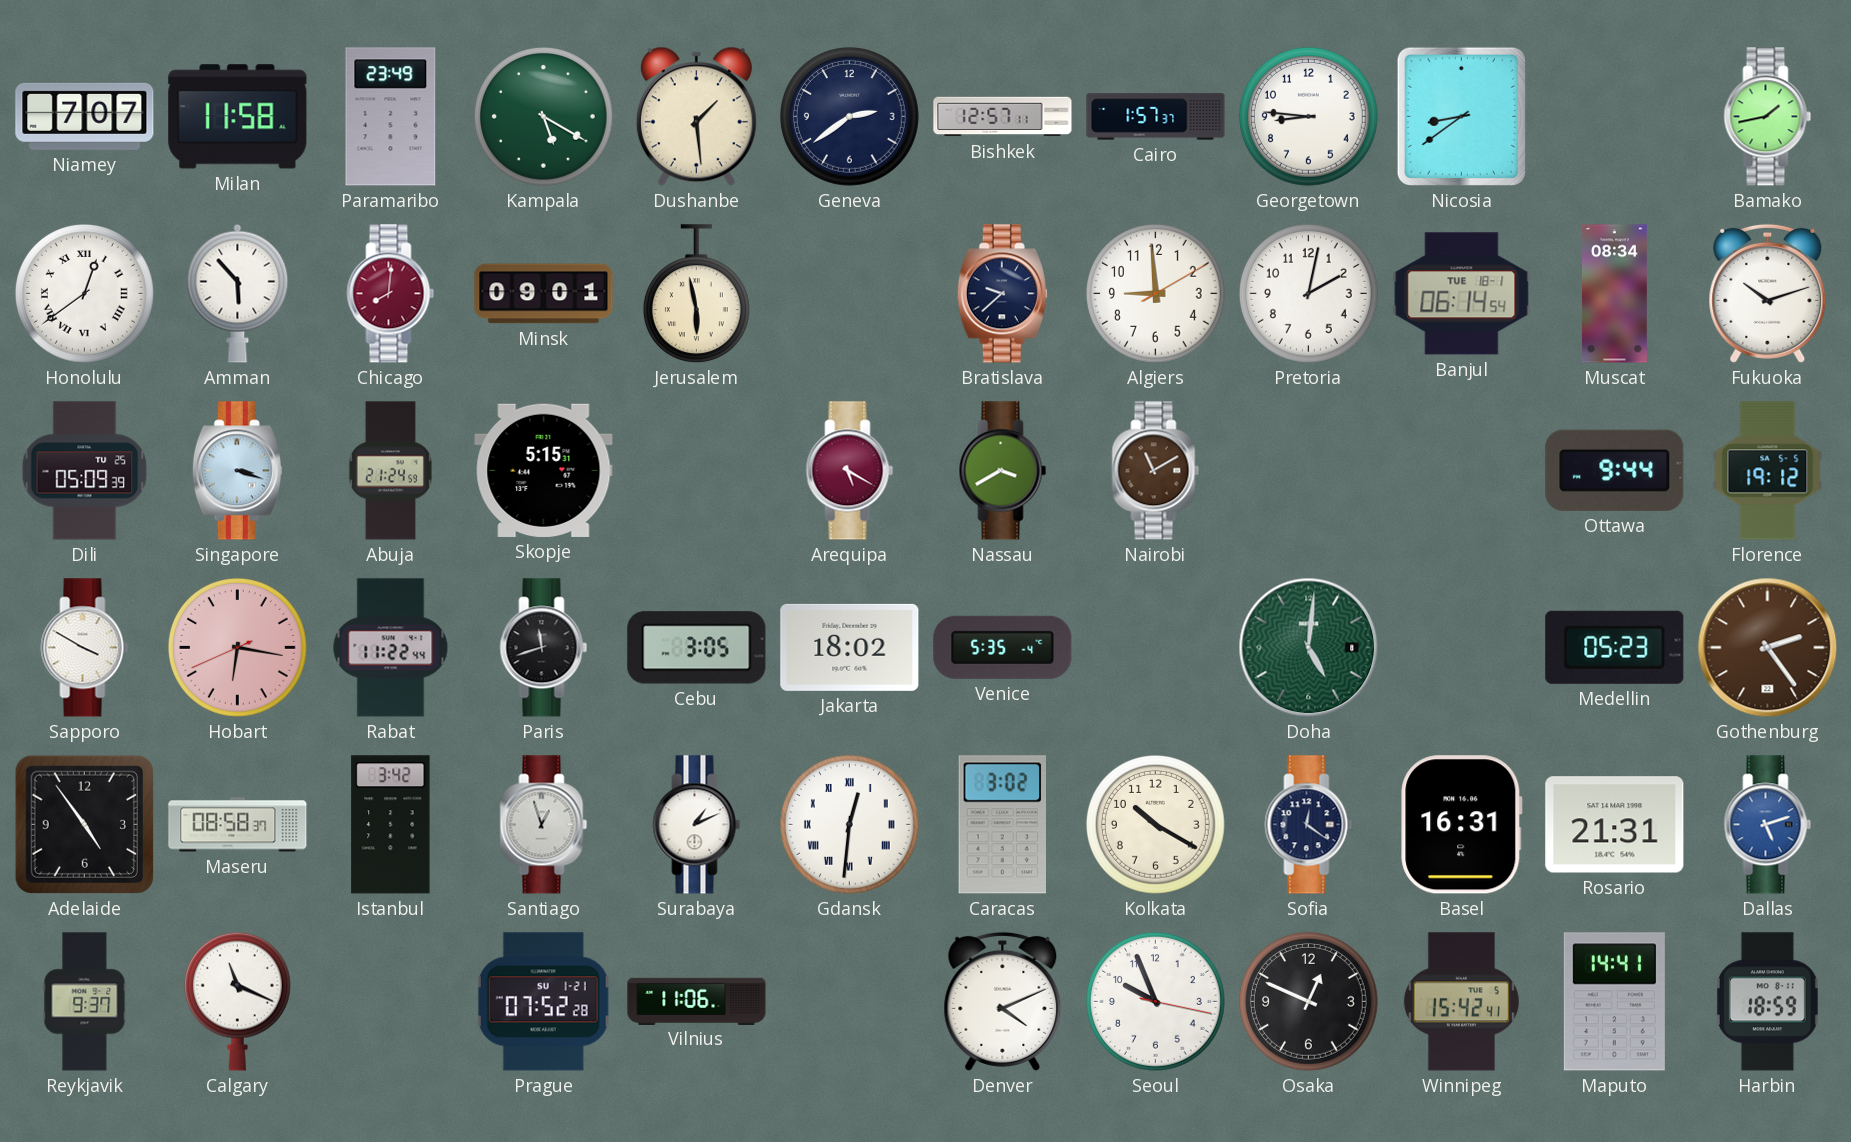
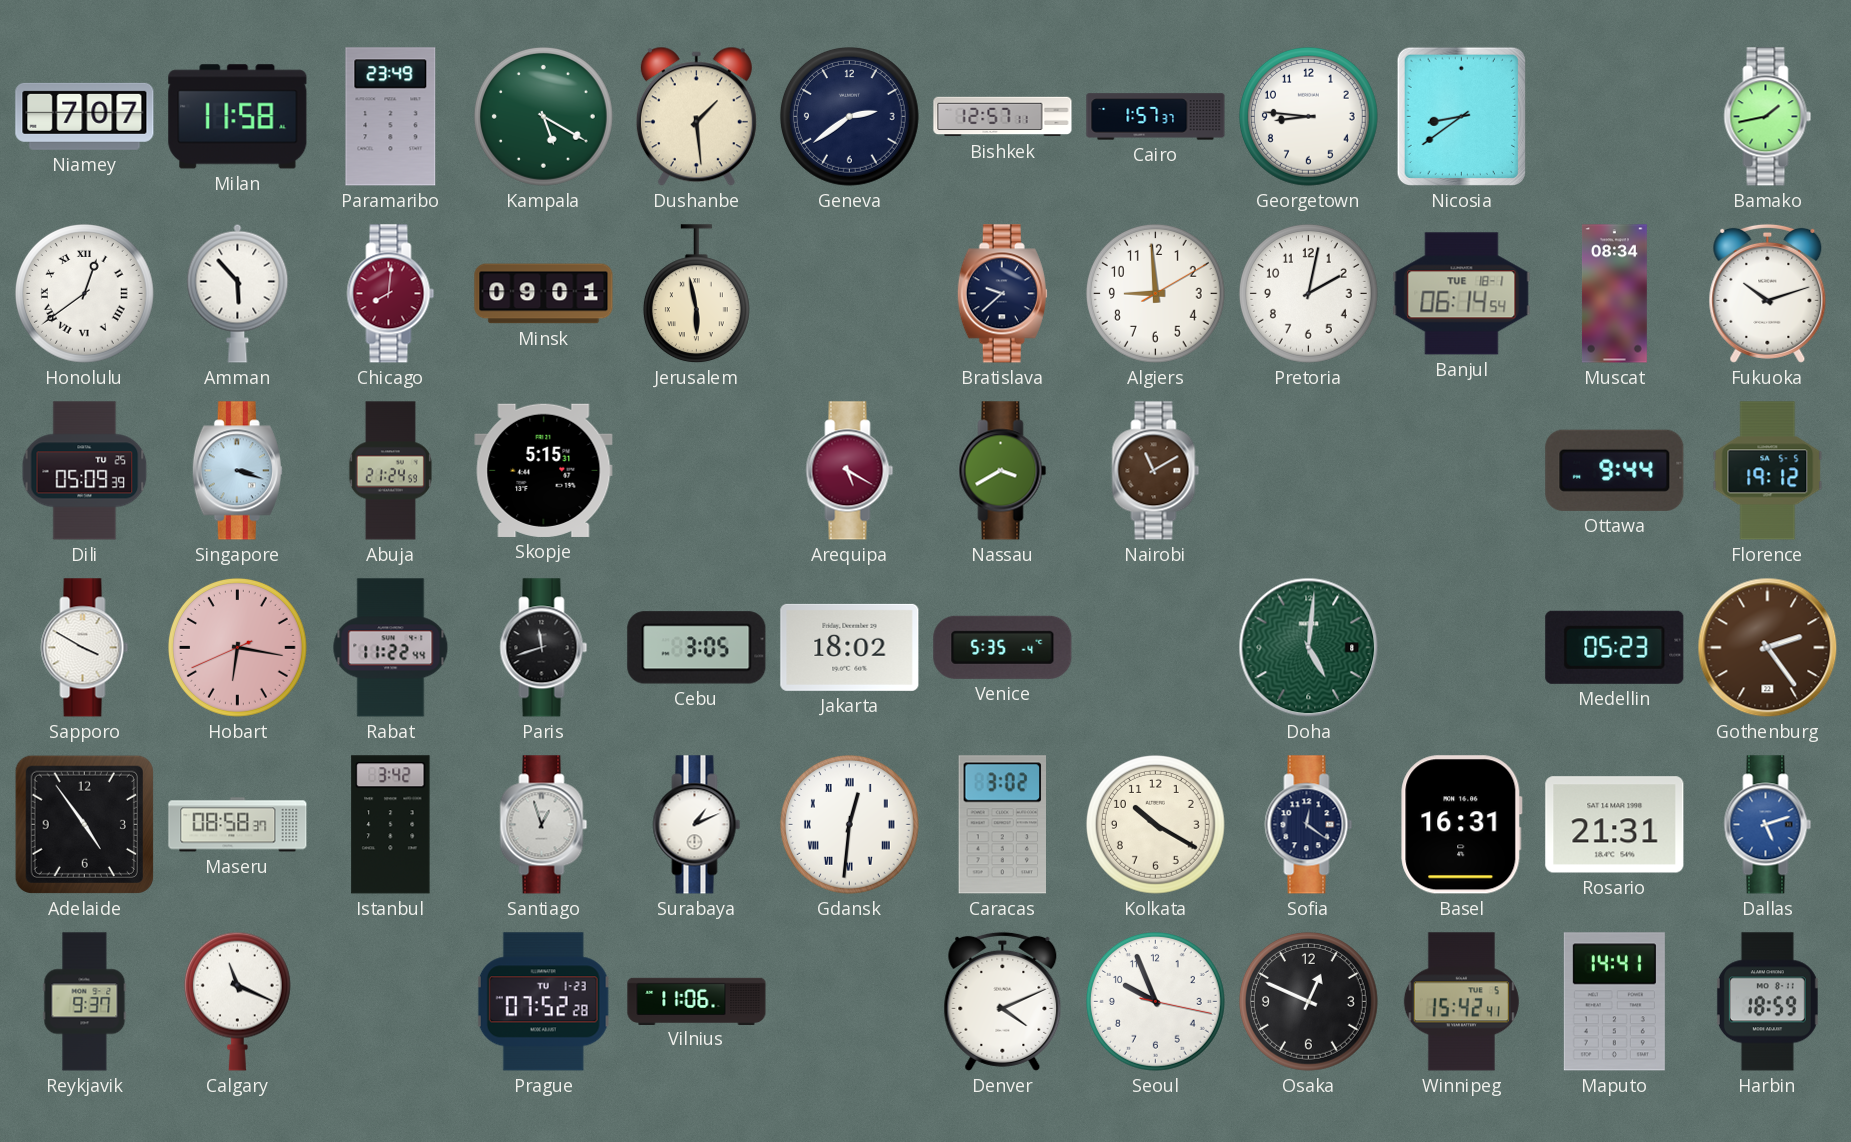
Prague date: SU 1-21 -> TU 1-23
